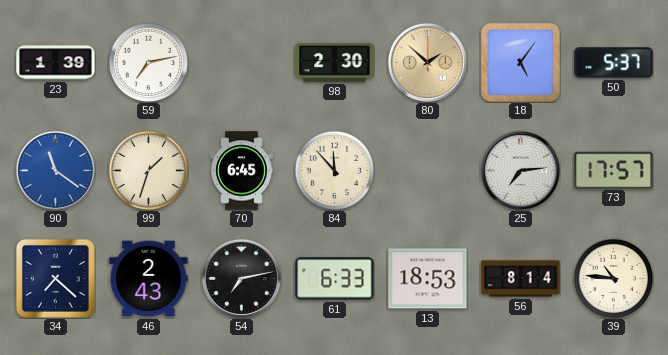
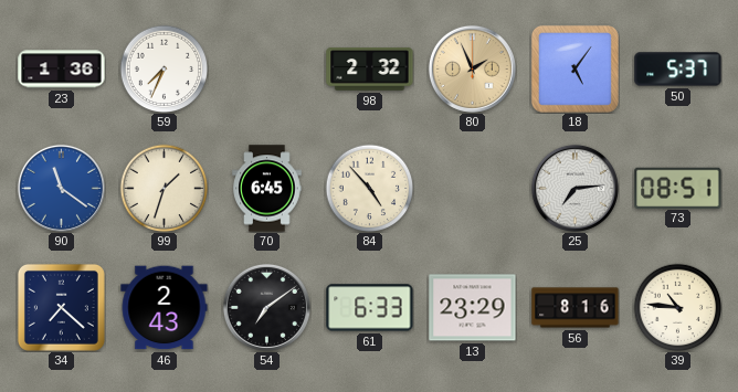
23: 1:39 -> 1:36
59: 7:13 -> 7:34
98: 2:30 -> 2:32
80: 1:52 -> 1:56
84: 11:53 -> 4:53
73: 17:57 -> 08:51
54: 7:13 -> 7:09
13: 18:53 -> 23:29
56: 8:14 -> 8:16
